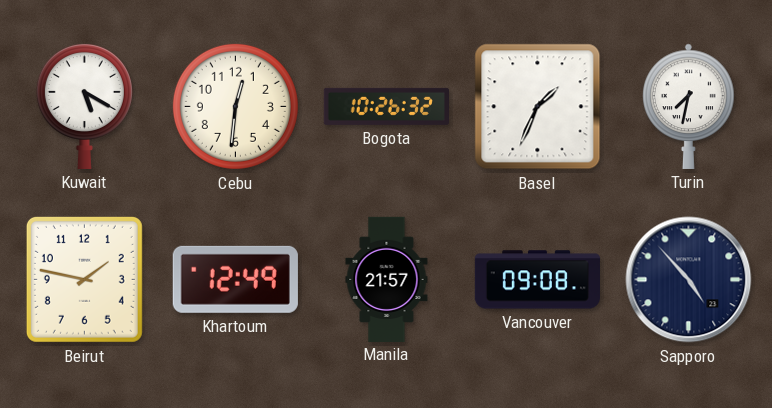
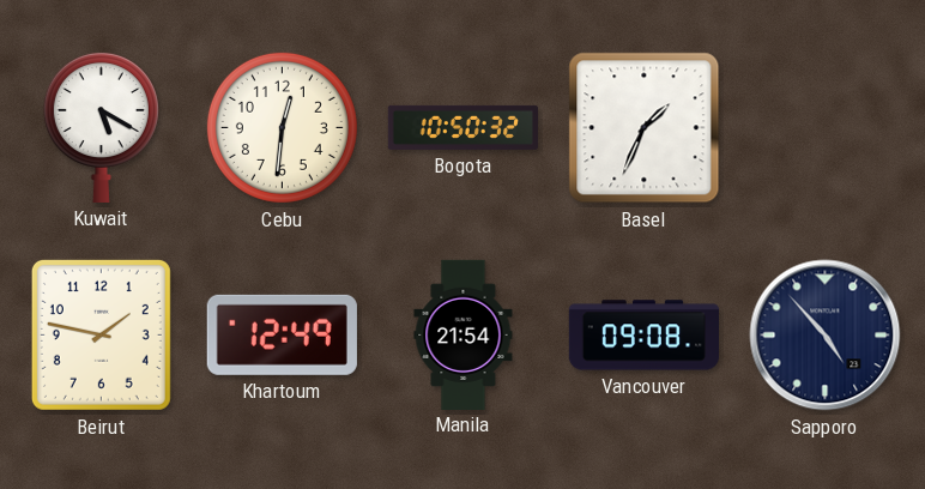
Bogota: 10:26 -> 10:50
Turin: 7:32 -> none
Manila: 21:57 -> 21:54
